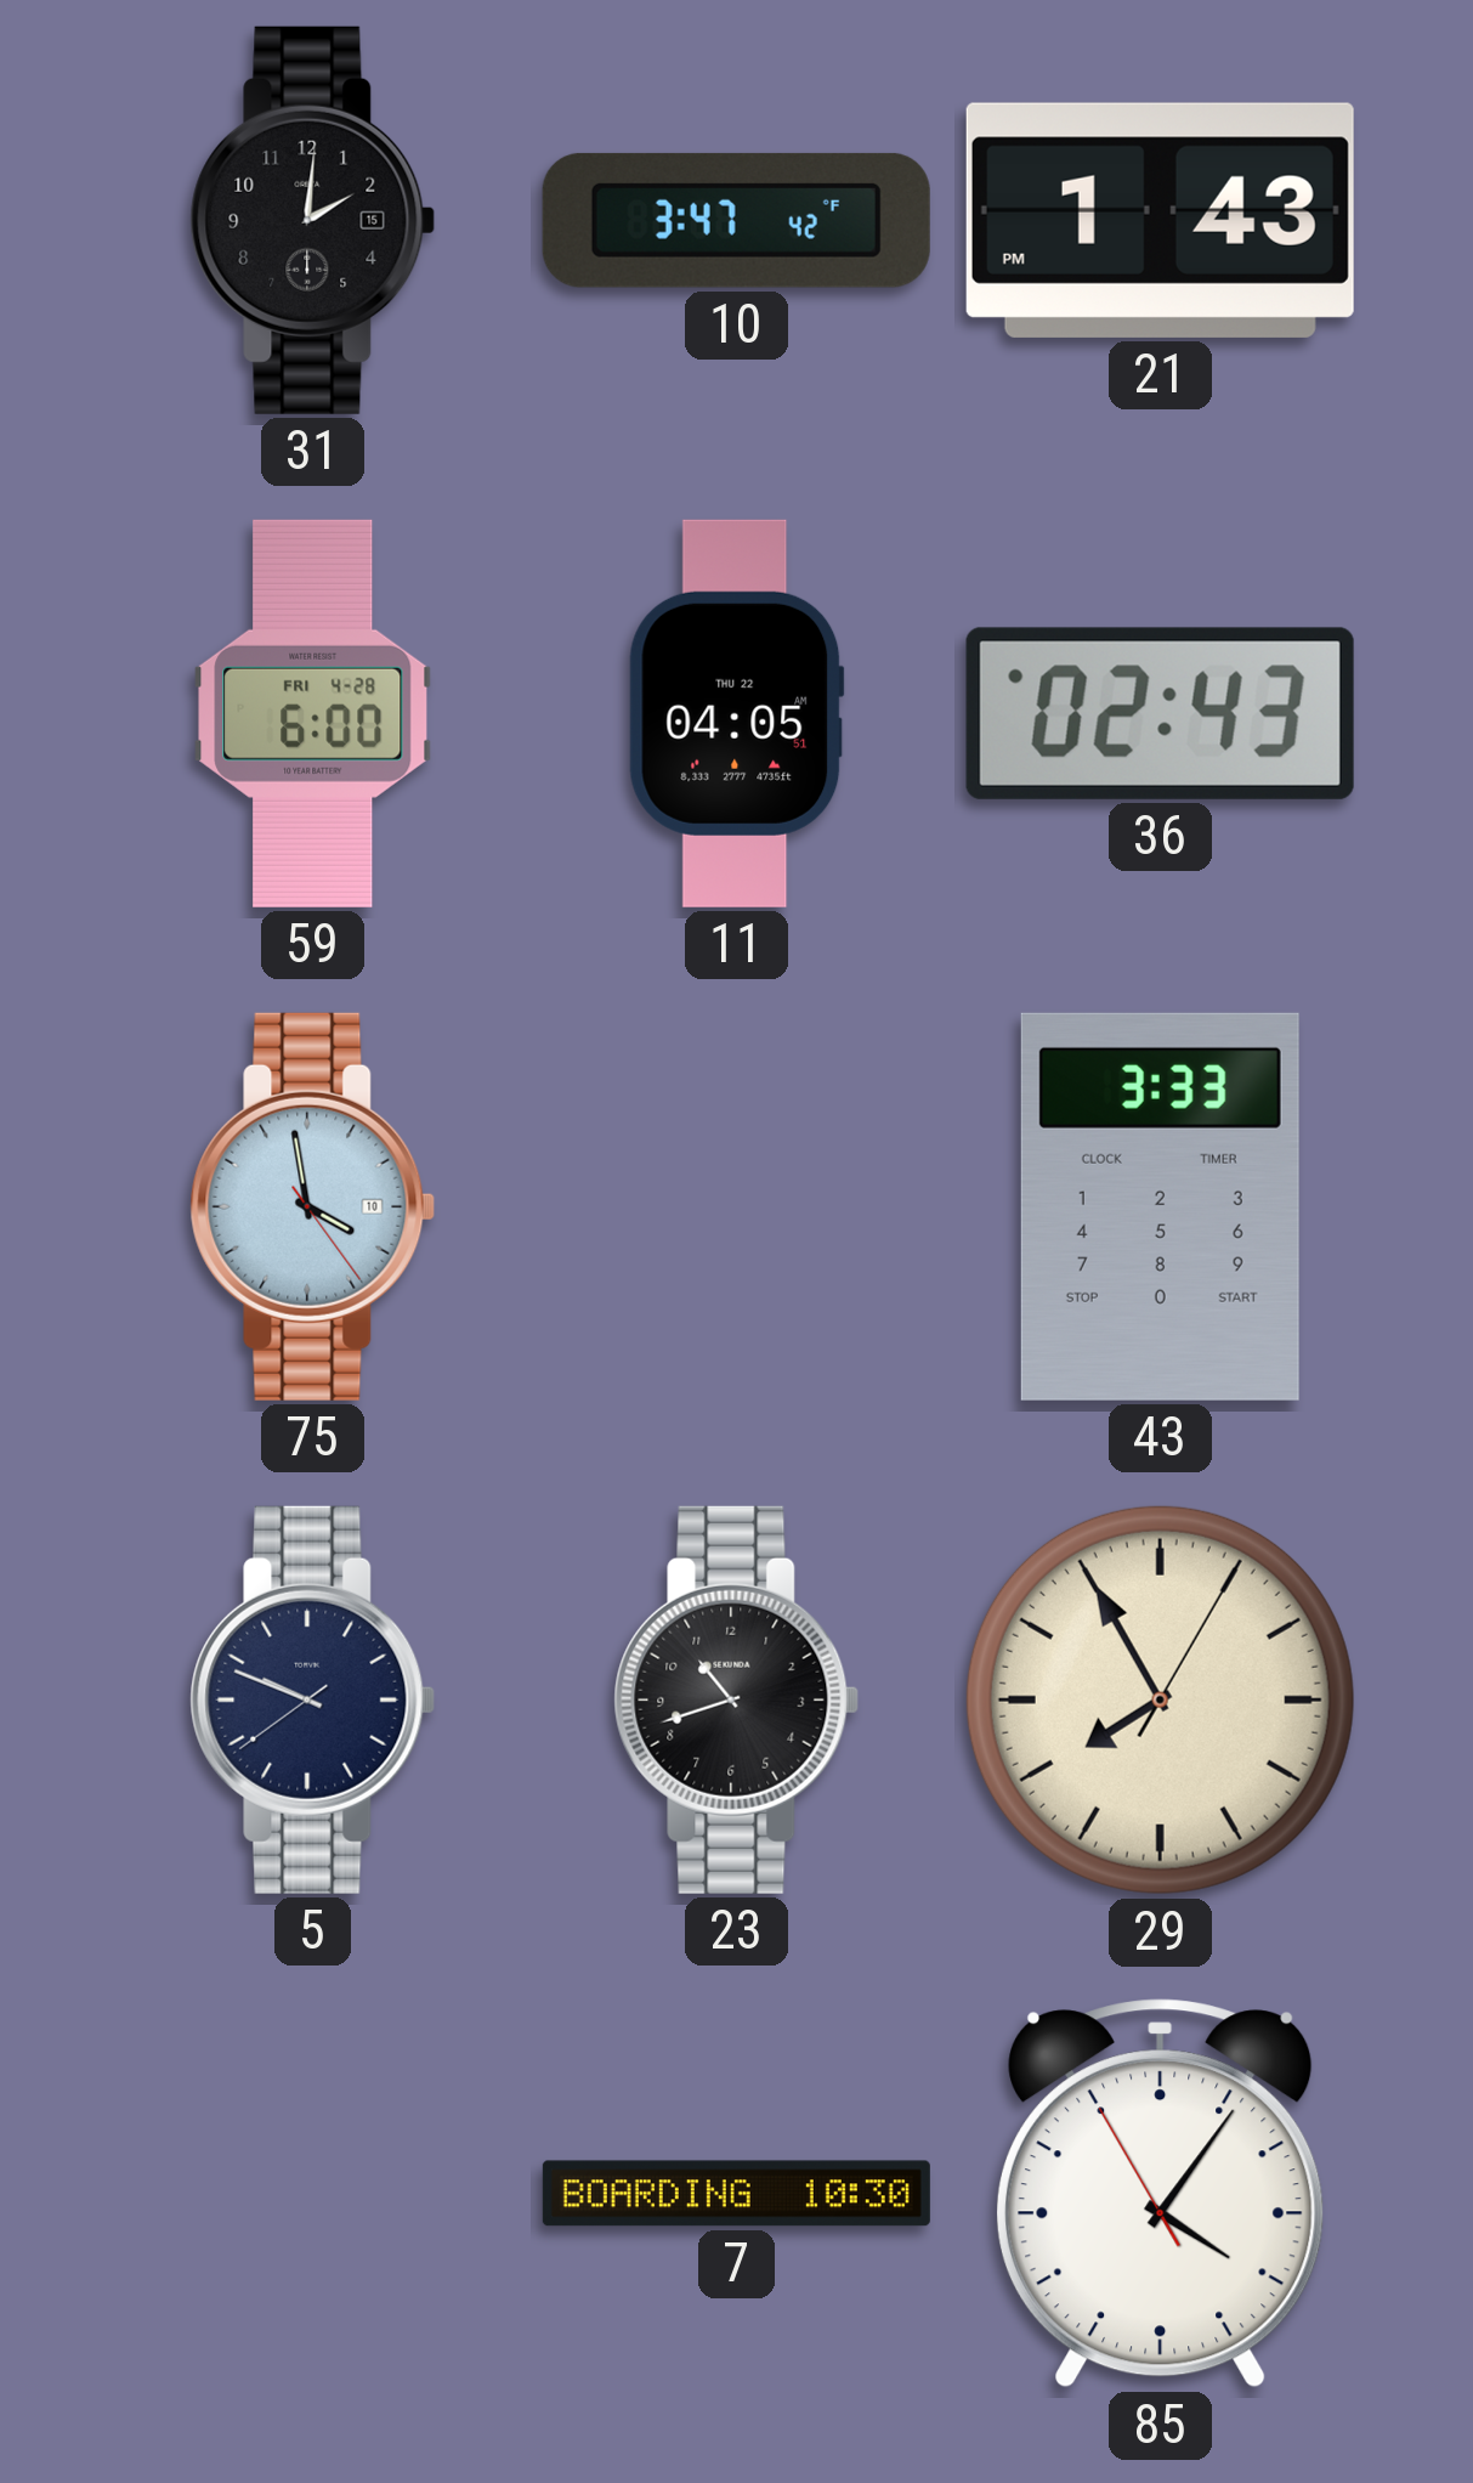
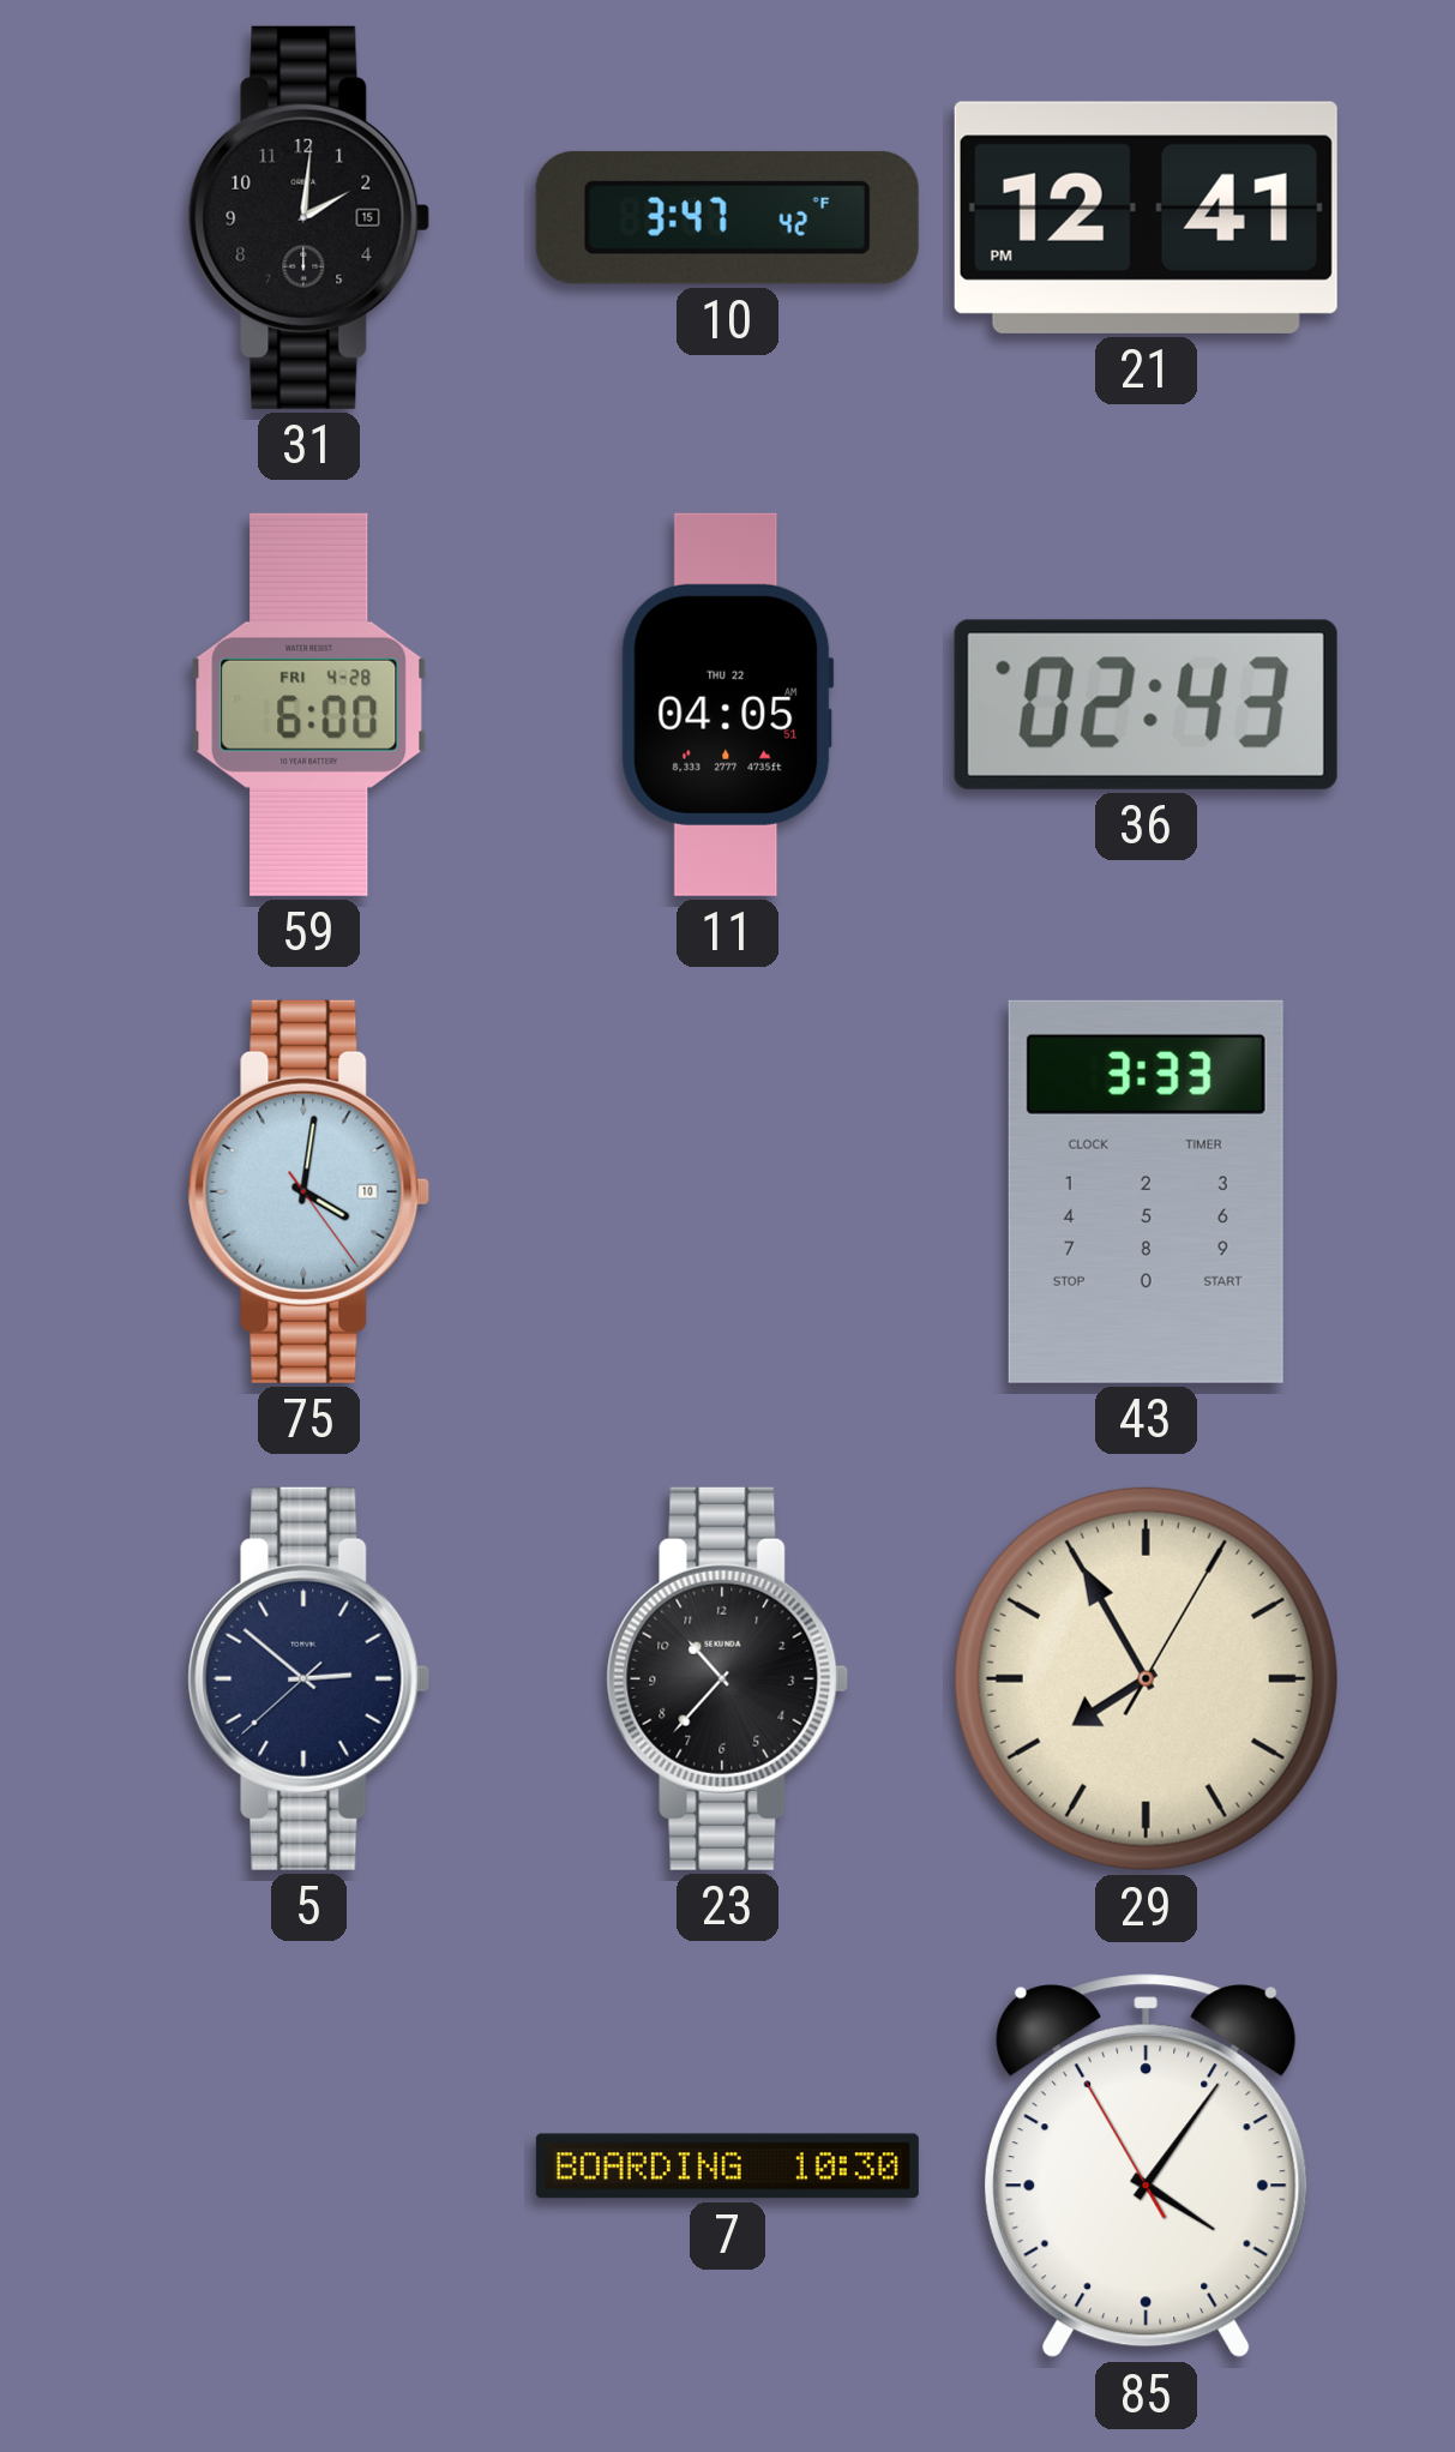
21: 1:43 -> 12:41
75: 3:58 -> 4:01
5: 9:48 -> 2:51
23: 10:42 -> 10:37
